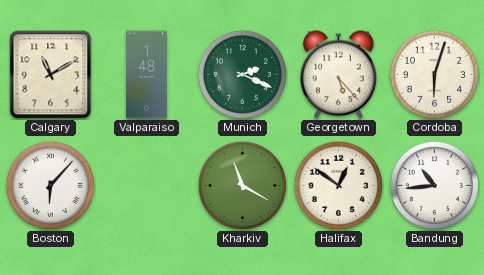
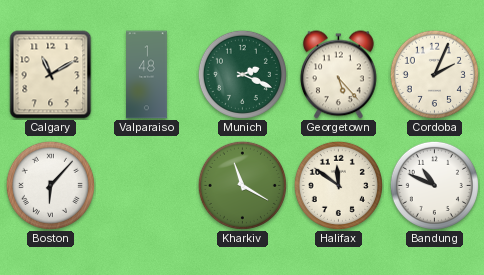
Cordoba: 6:03 -> 2:04
Halifax: 12:51 -> 11:51
Bandung: 10:44 -> 10:49
